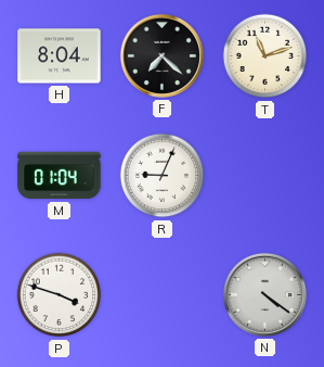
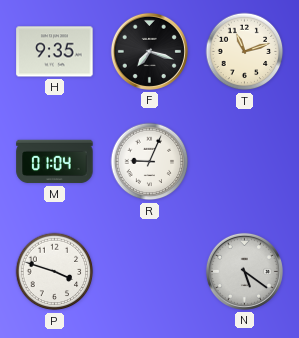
H: 8:04 -> 9:35
F: 7:22 -> 7:18
N: 4:21 -> 5:21
